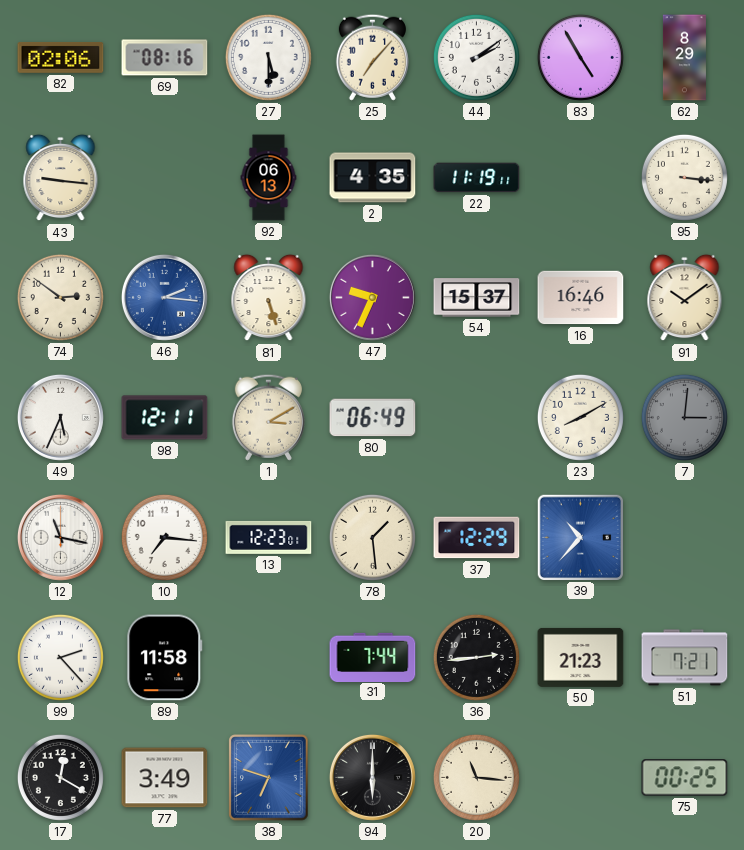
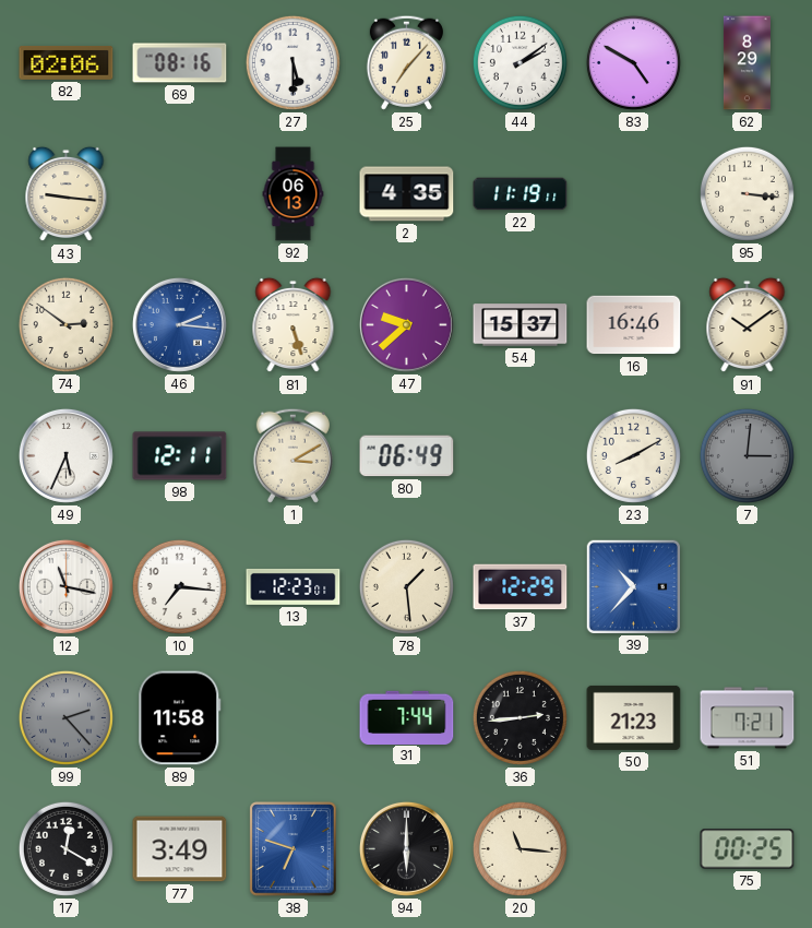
83: 4:55 -> 4:50
47: 9:34 -> 9:38
99 dial: white -> grey
